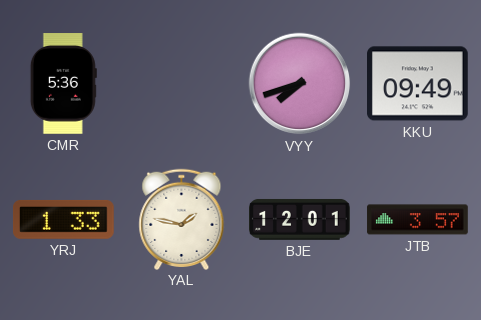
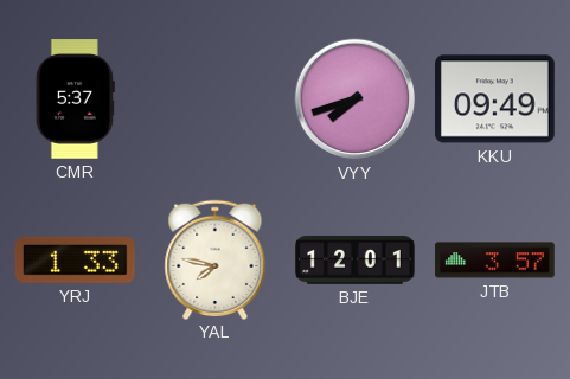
CMR: 5:36 -> 5:37
YAL: 1:47 -> 7:47
